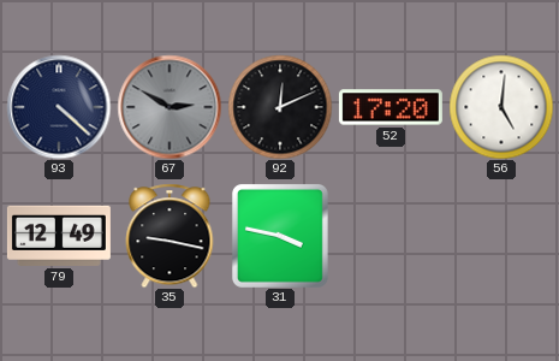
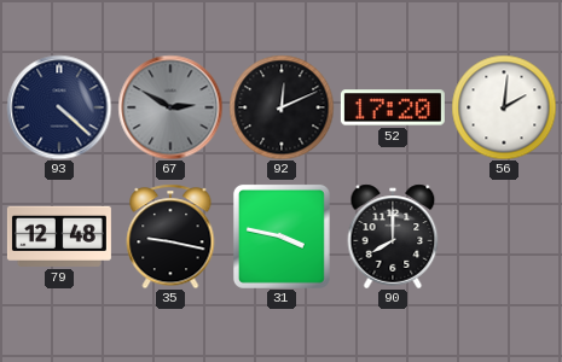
56: 5:01 -> 2:01
79: 12:49 -> 12:48
90: none -> 8:00
